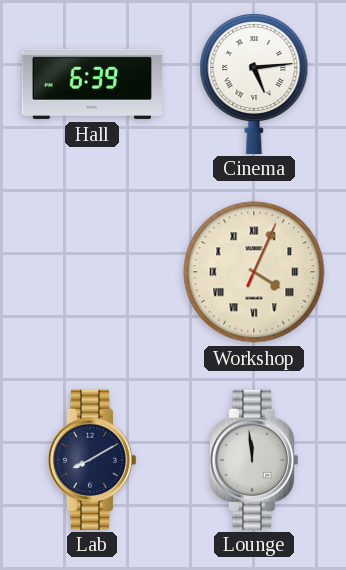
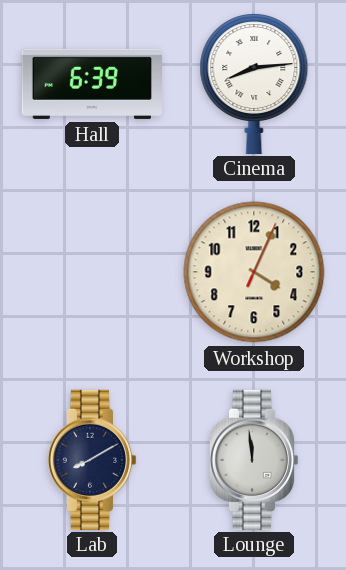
Cinema: 5:14 -> 8:14
Workshop numerals: Roman -> Arabic
